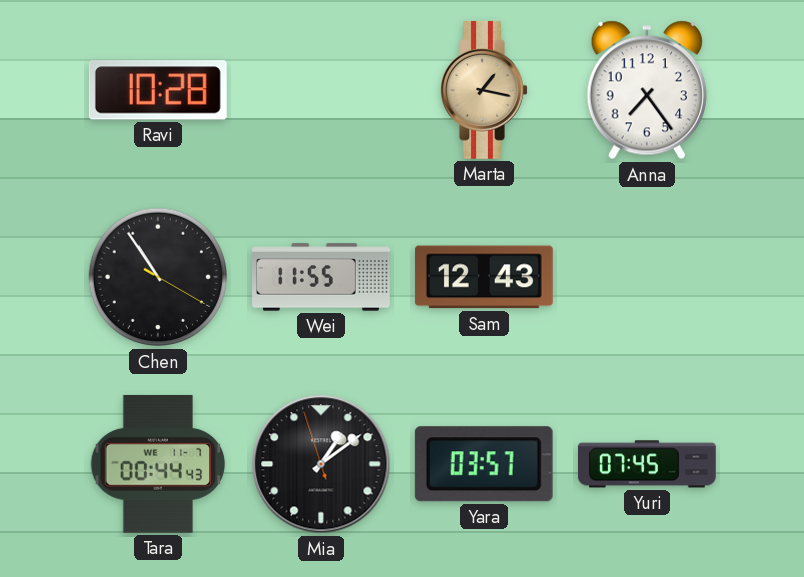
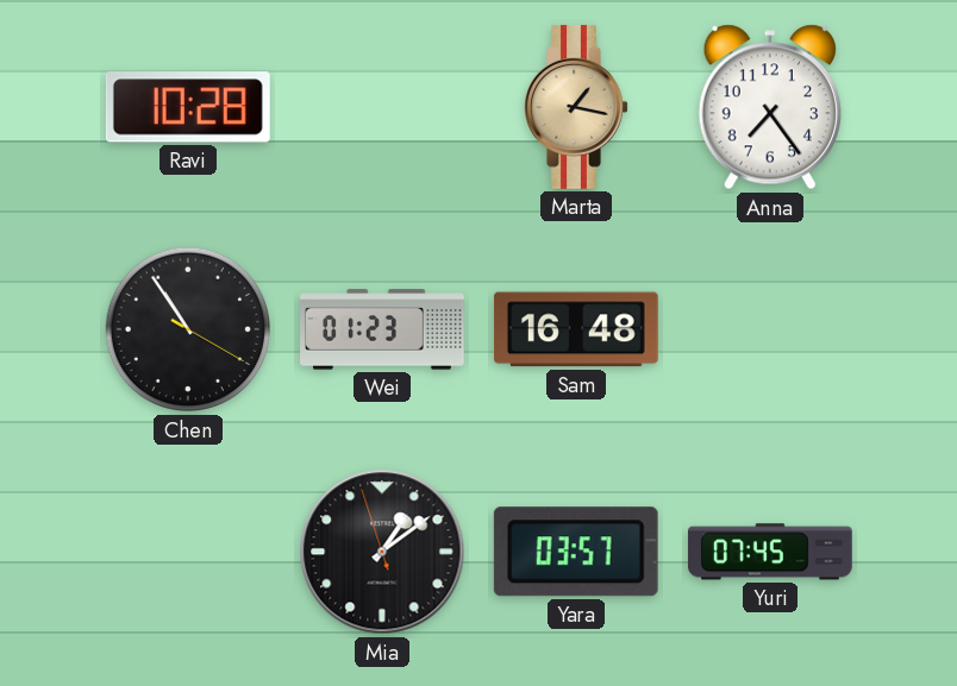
Wei: 11:55 -> 01:23
Sam: 12:43 -> 16:48
Tara: 00:44 -> none
